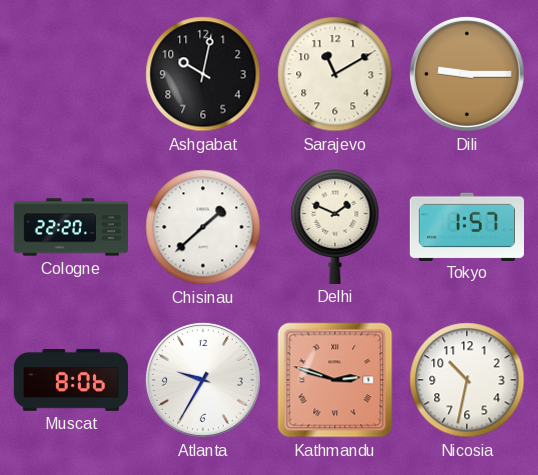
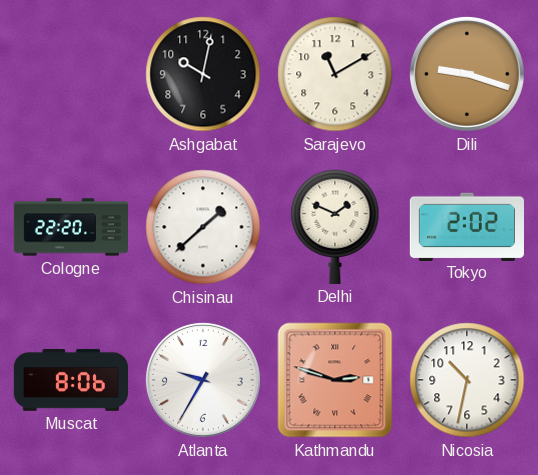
Dili: 9:15 -> 9:18
Tokyo: 1:57 -> 2:02
